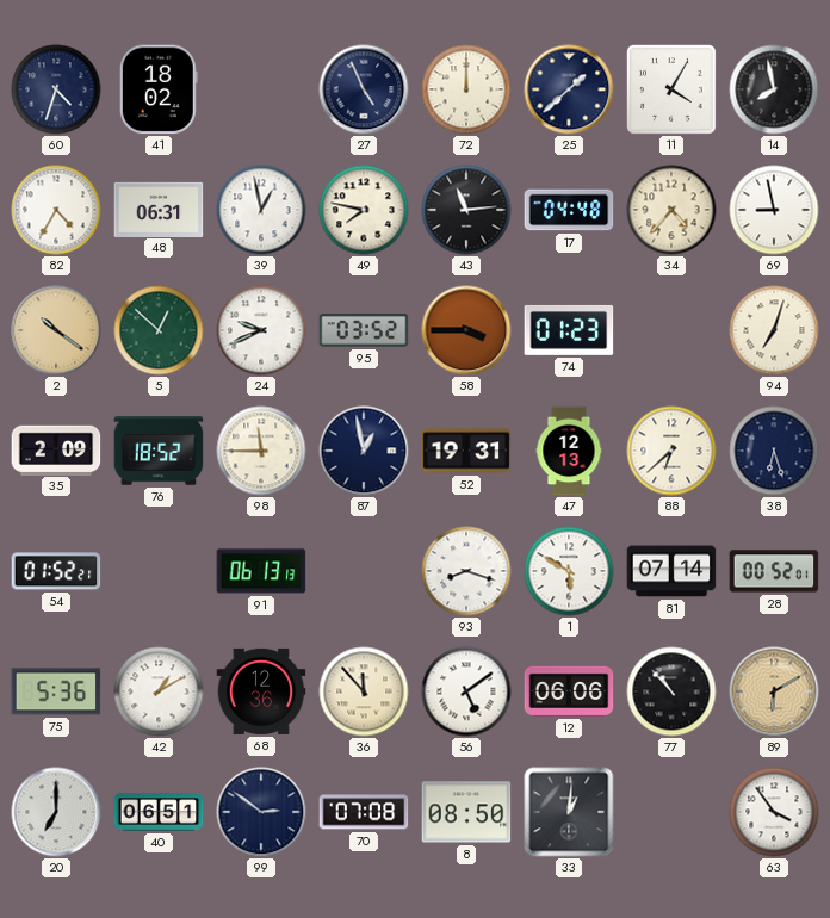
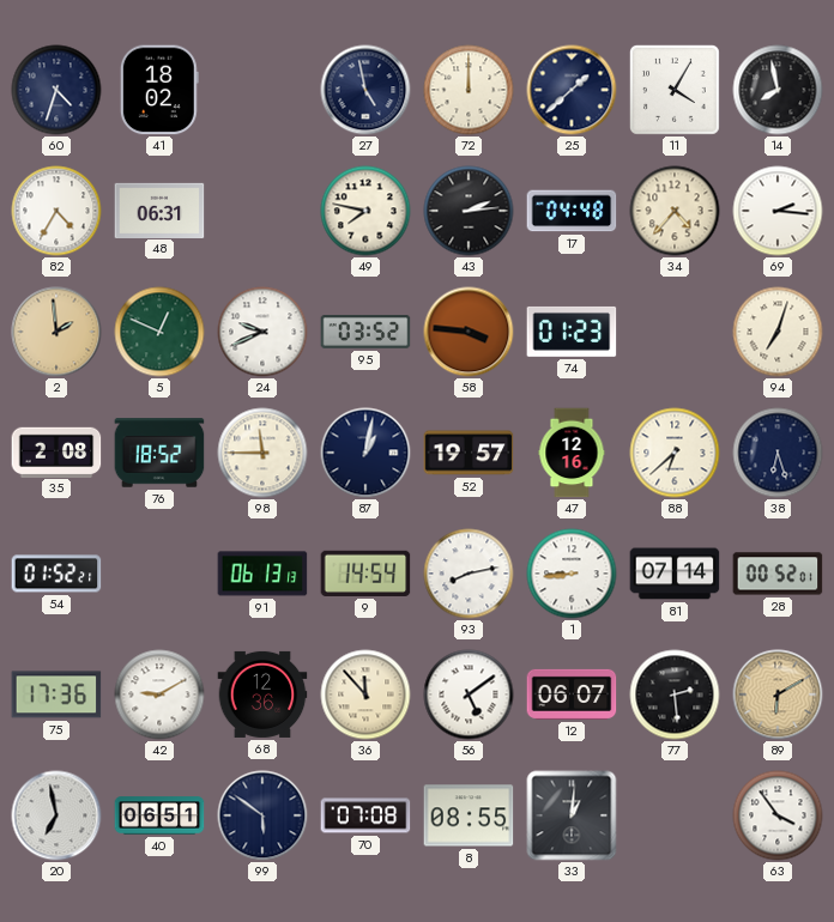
27: 4:56 -> 4:58
39: 12:58 -> none
43: 11:14 -> 2:14
69: 8:58 -> 2:16
2: 10:21 -> 1:59
5: 12:52 -> 12:49
58: 3:45 -> 3:46
35: 2:09 -> 2:08
87: 12:58 -> 1:02
52: 19:31 -> 19:57
47: 12:13 -> 12:16
9: none -> 14:54
93: 8:18 -> 8:13
1: 5:50 -> 8:44
75: 5:36 -> 17:36
42: 1:10 -> 9:10
12: 06:06 -> 06:07
77: 10:53 -> 2:29
20: 7:00 -> 6:58
99: 2:51 -> 5:51
8: 08:50 -> 08:55
